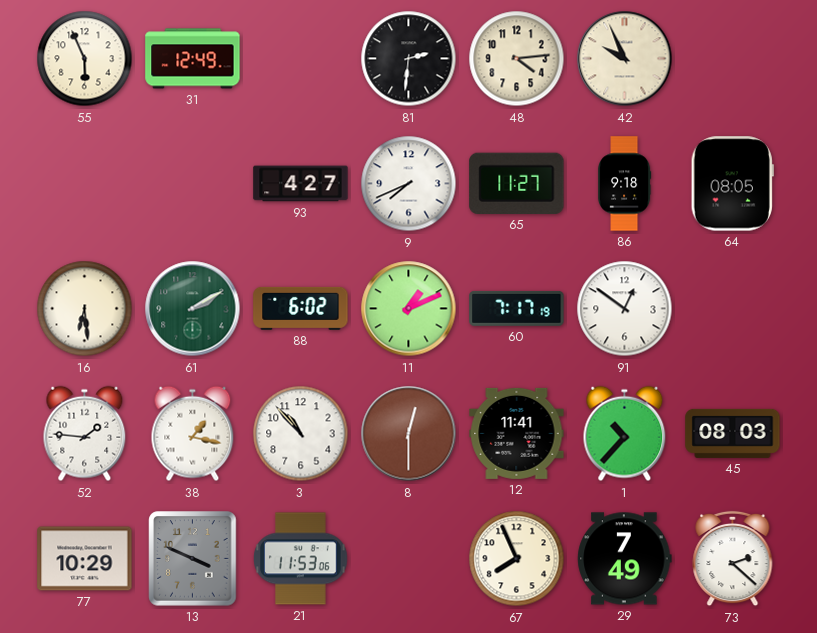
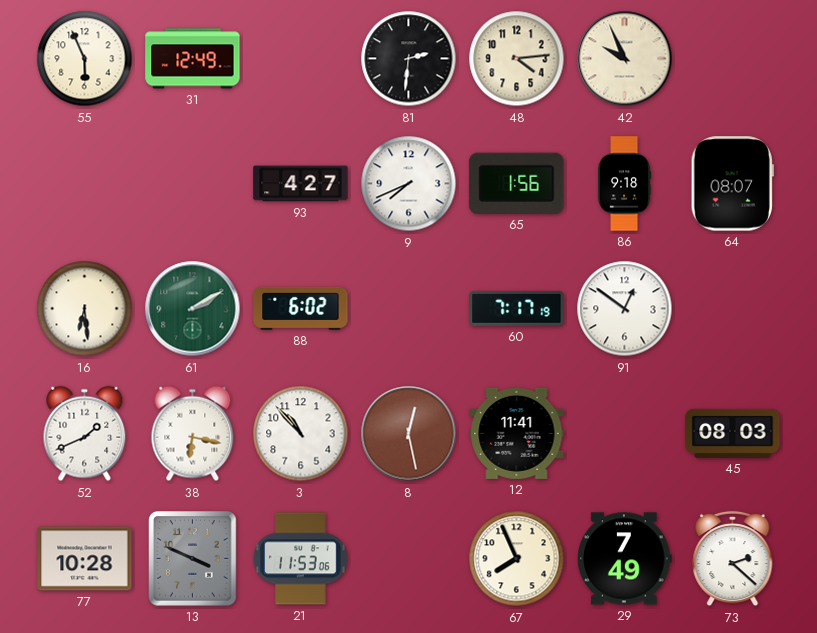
65: 11:27 -> 1:56
64: 08:05 -> 08:07
11: 1:11 -> none
52: 1:46 -> 1:41
38: 1:17 -> 6:17
8: 12:30 -> 12:28
1: 10:37 -> none
77: 10:29 -> 10:28
